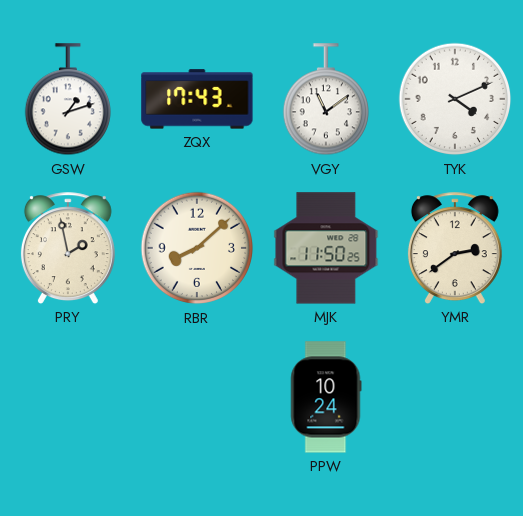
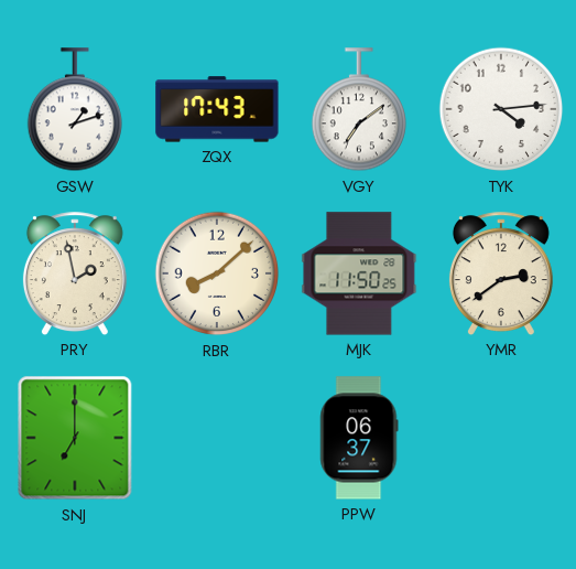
VGY: 11:09 -> 7:09
TYK: 4:11 -> 4:14
SNJ: none -> 7:00
PPW: 10:24 -> 06:37
